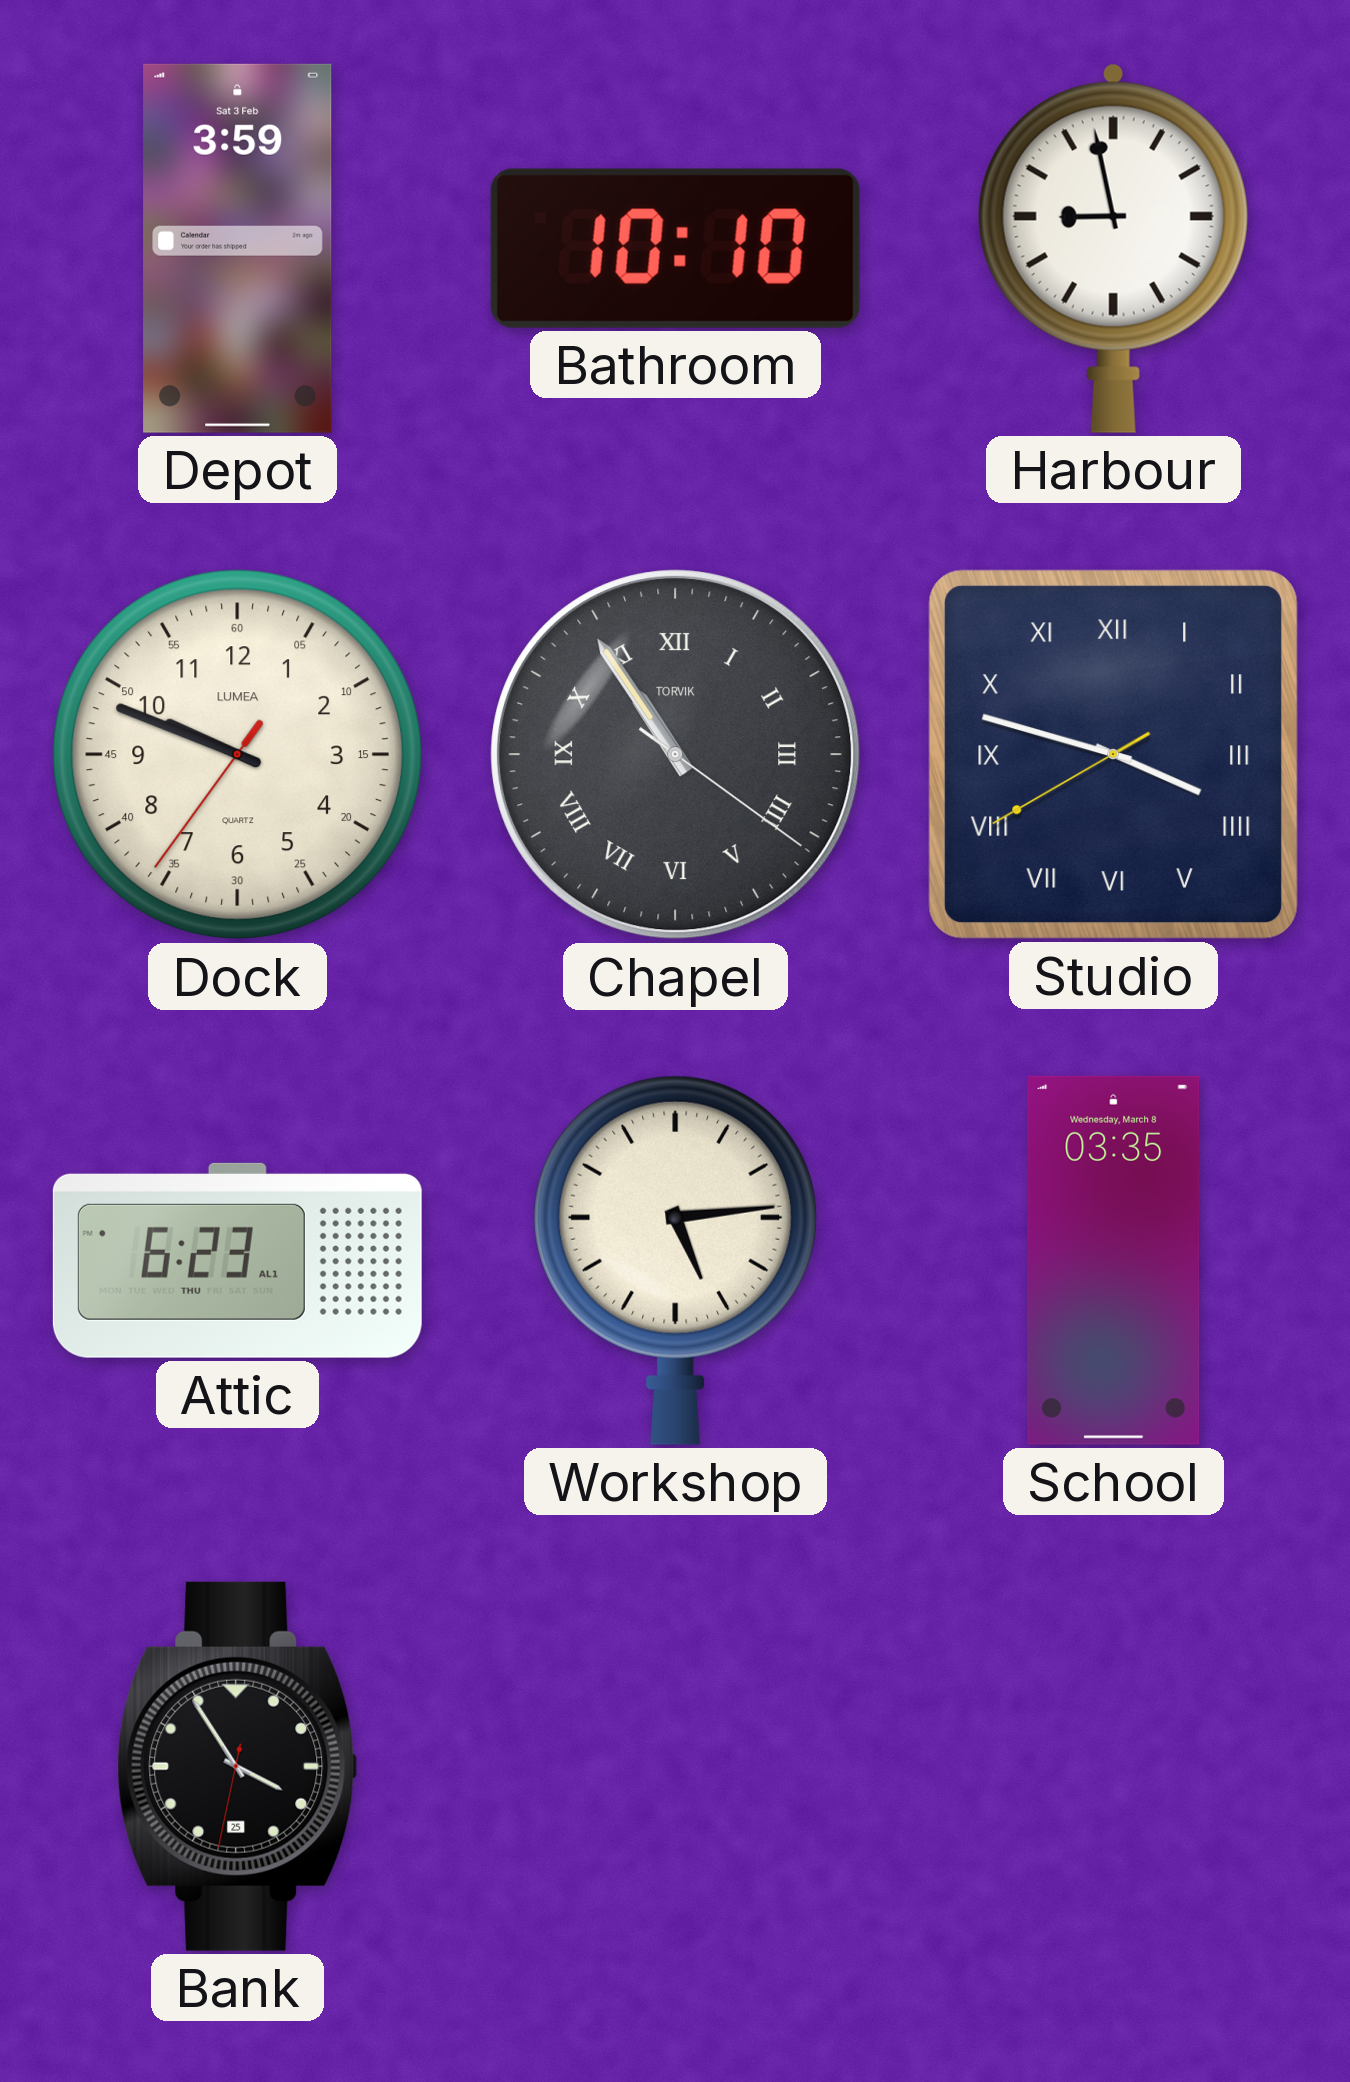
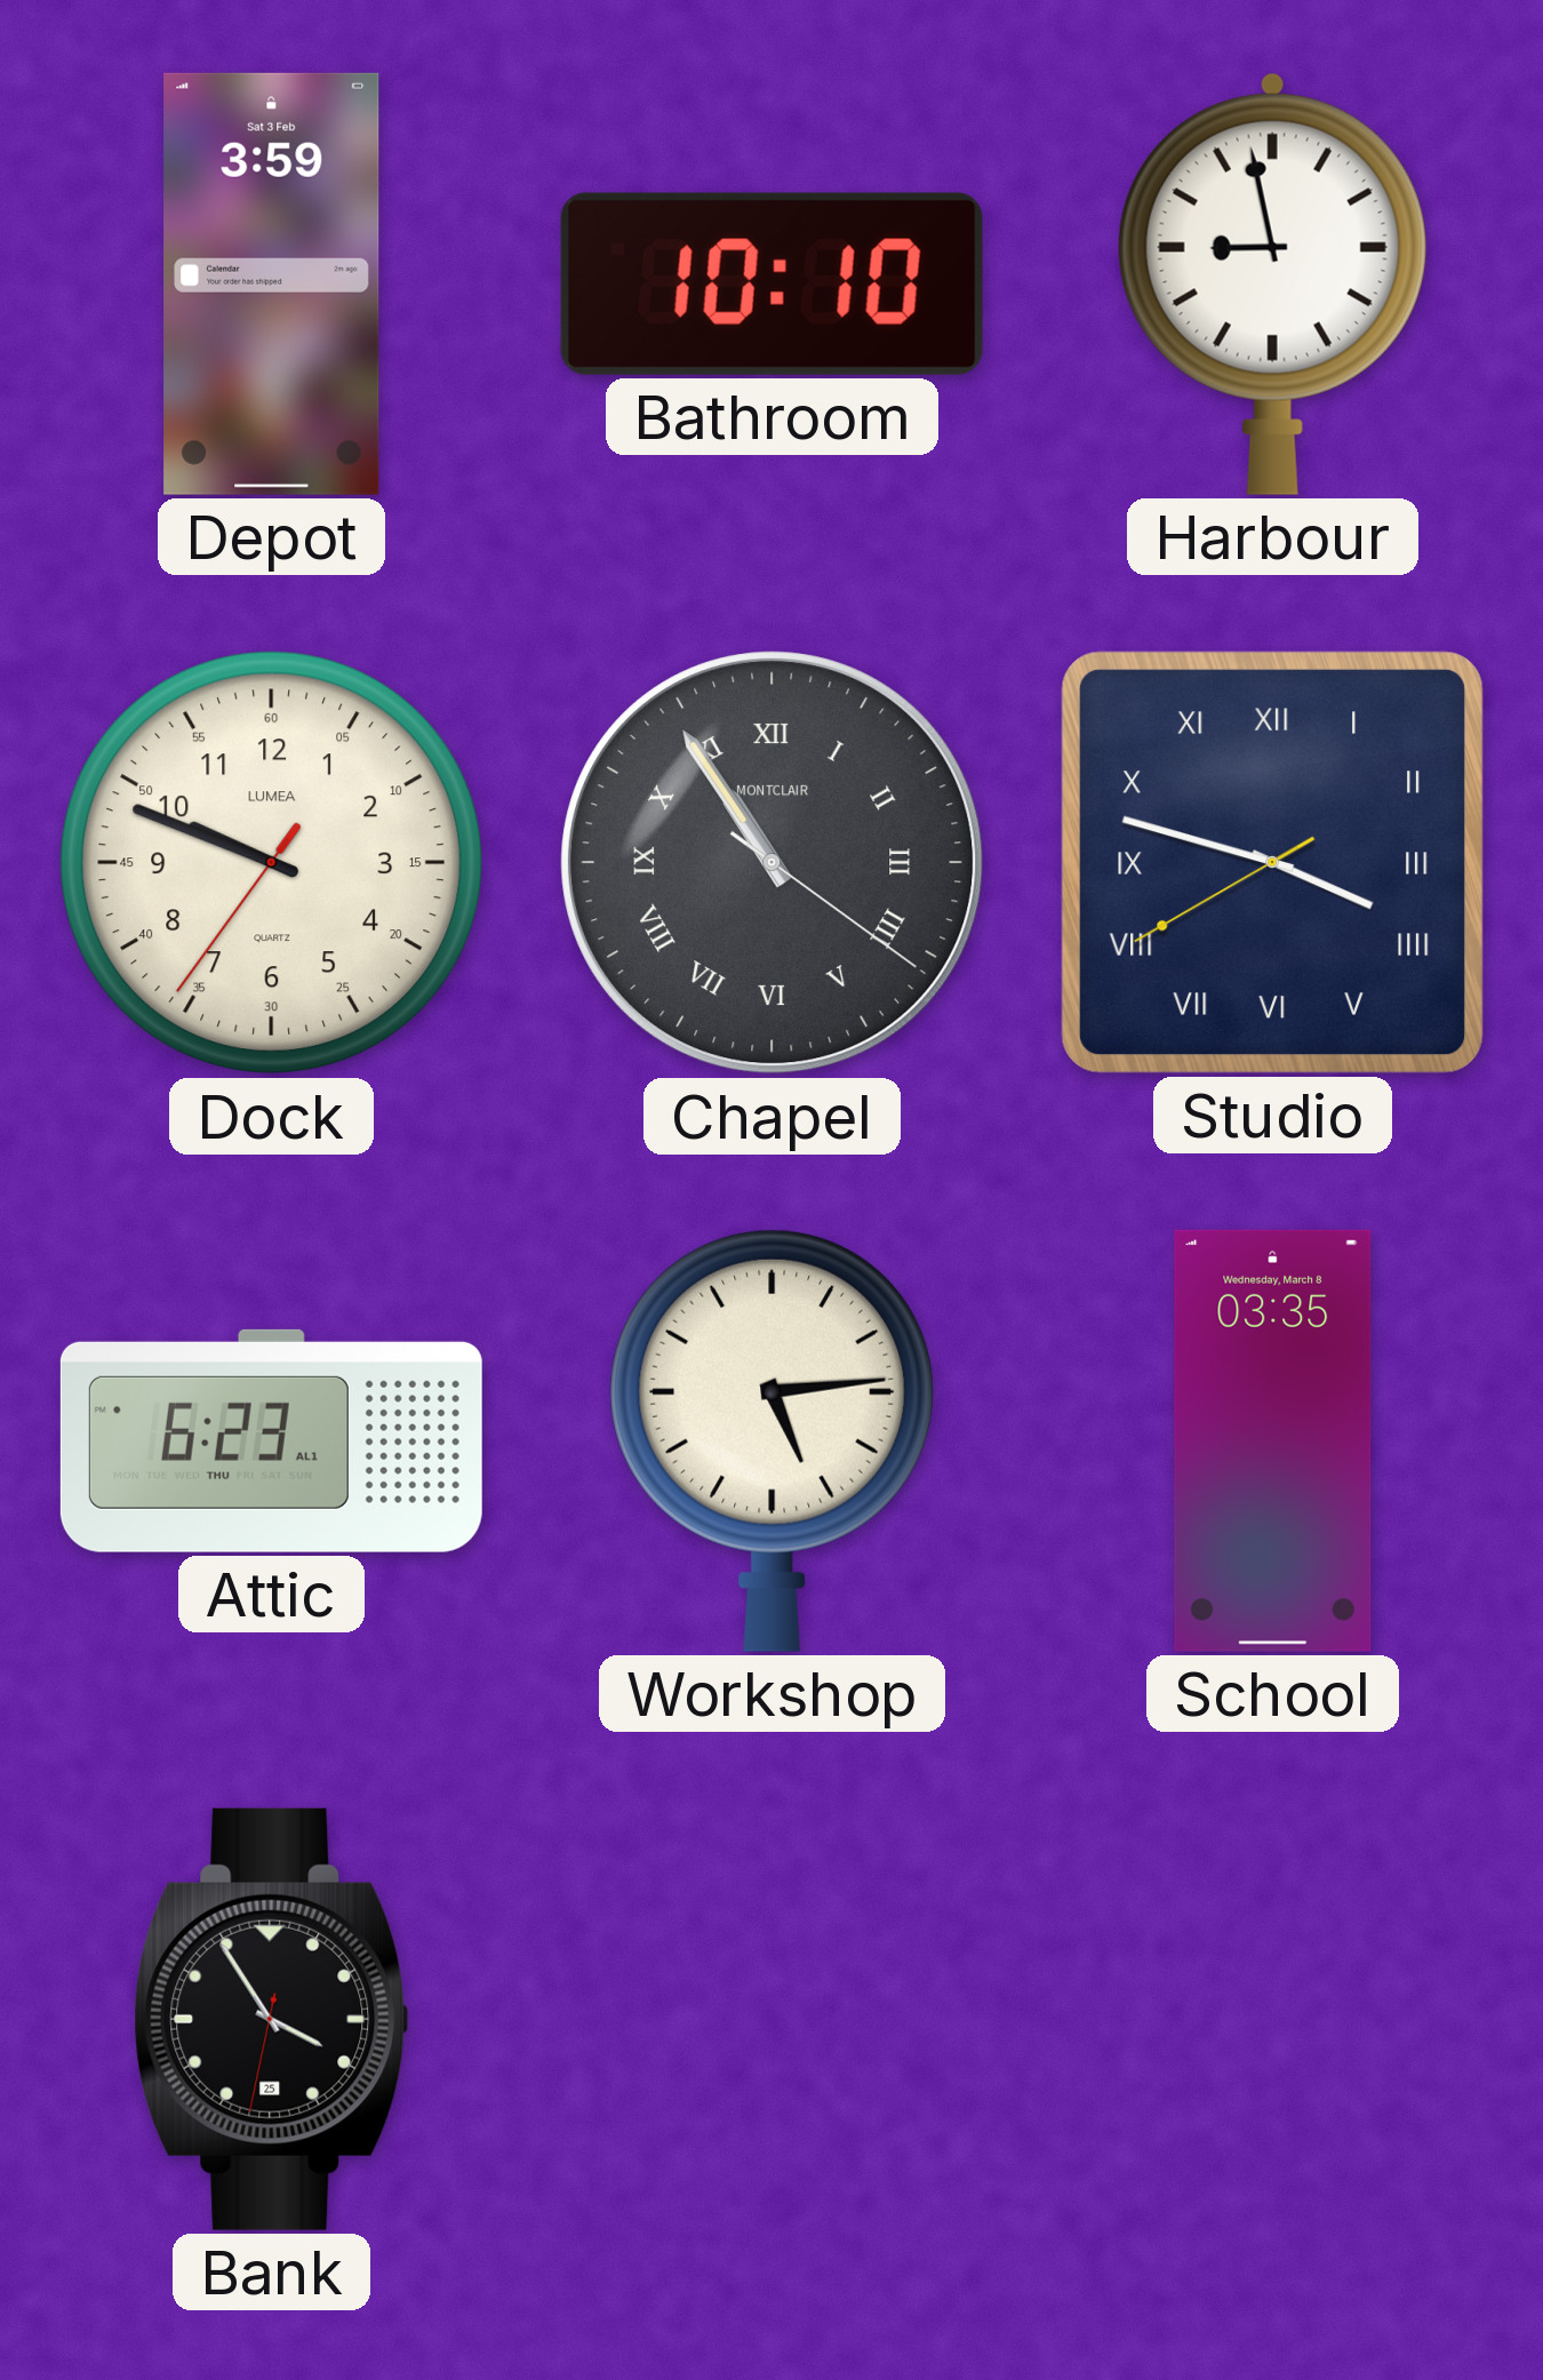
Chapel brand: TORVIK -> MONTCLAIR
